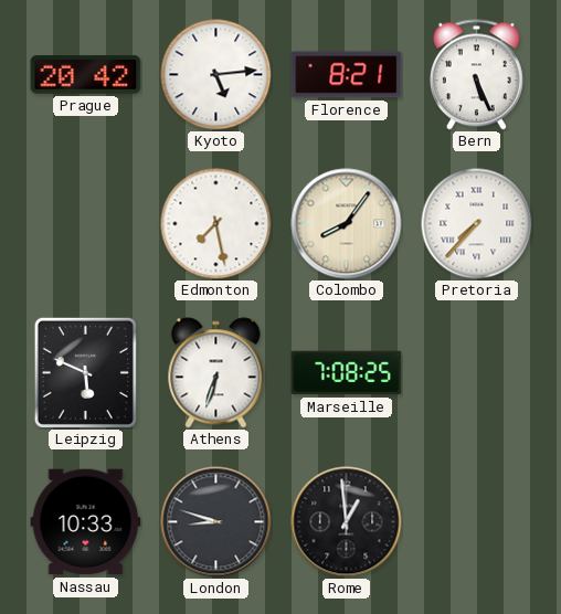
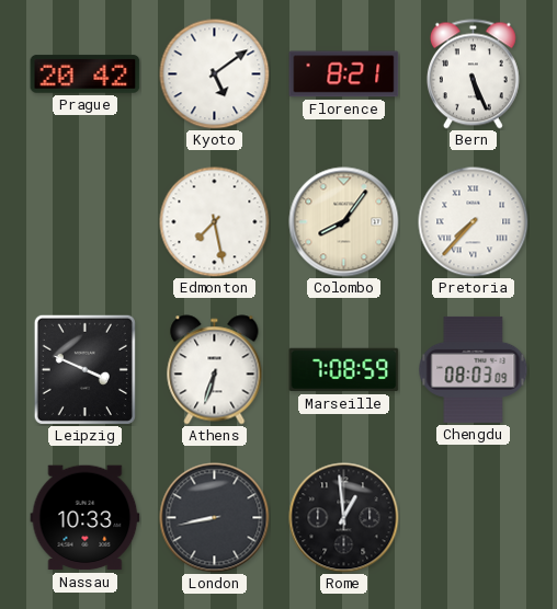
Kyoto: 5:14 -> 5:09
Leipzig: 5:49 -> 3:49
Marseille: 7:08:25 -> 7:08:59
Chengdu: none -> 08:03
London: 8:48 -> 8:43
